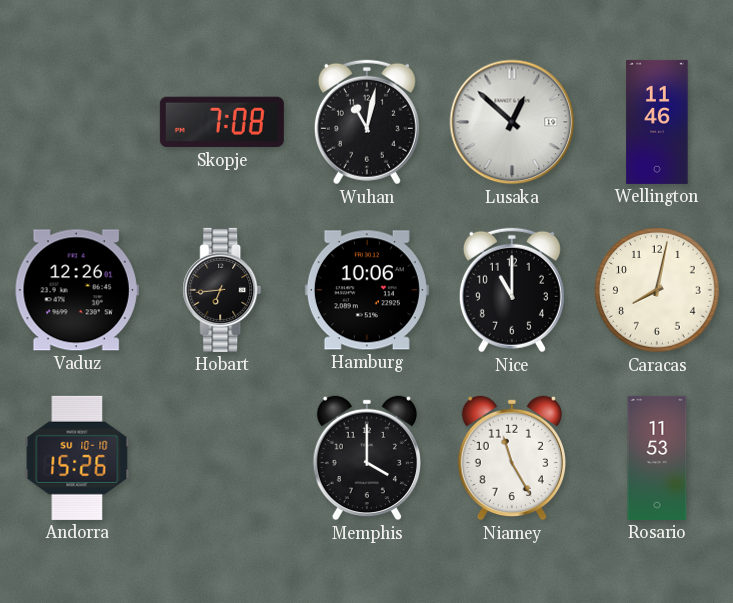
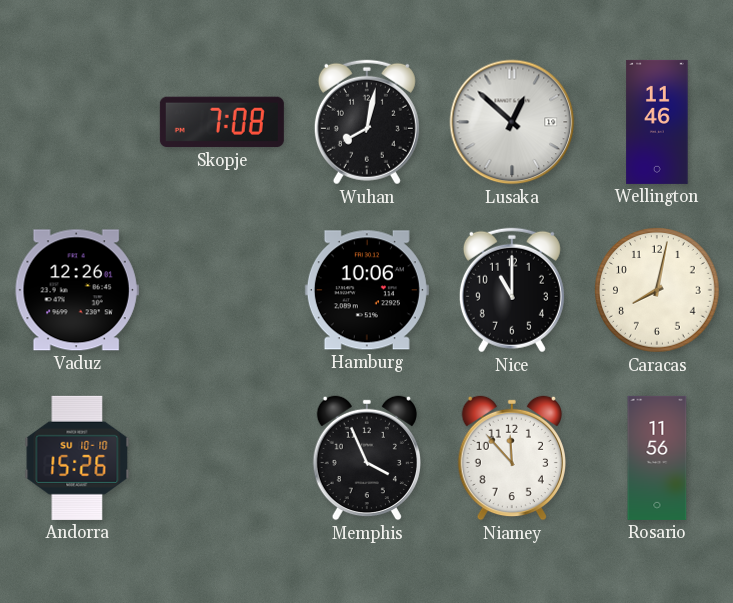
Wuhan: 11:02 -> 8:02
Hobart: 6:44 -> none
Memphis: 4:00 -> 3:56
Niamey: 11:25 -> 11:53
Rosario: 11:53 -> 11:56
